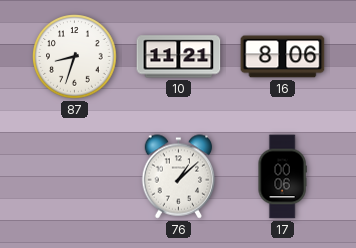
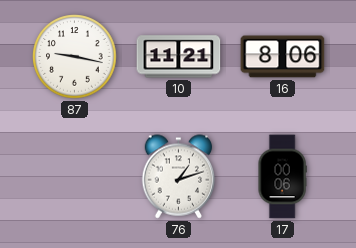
87: 8:33 -> 9:17
76: 1:08 -> 1:12
